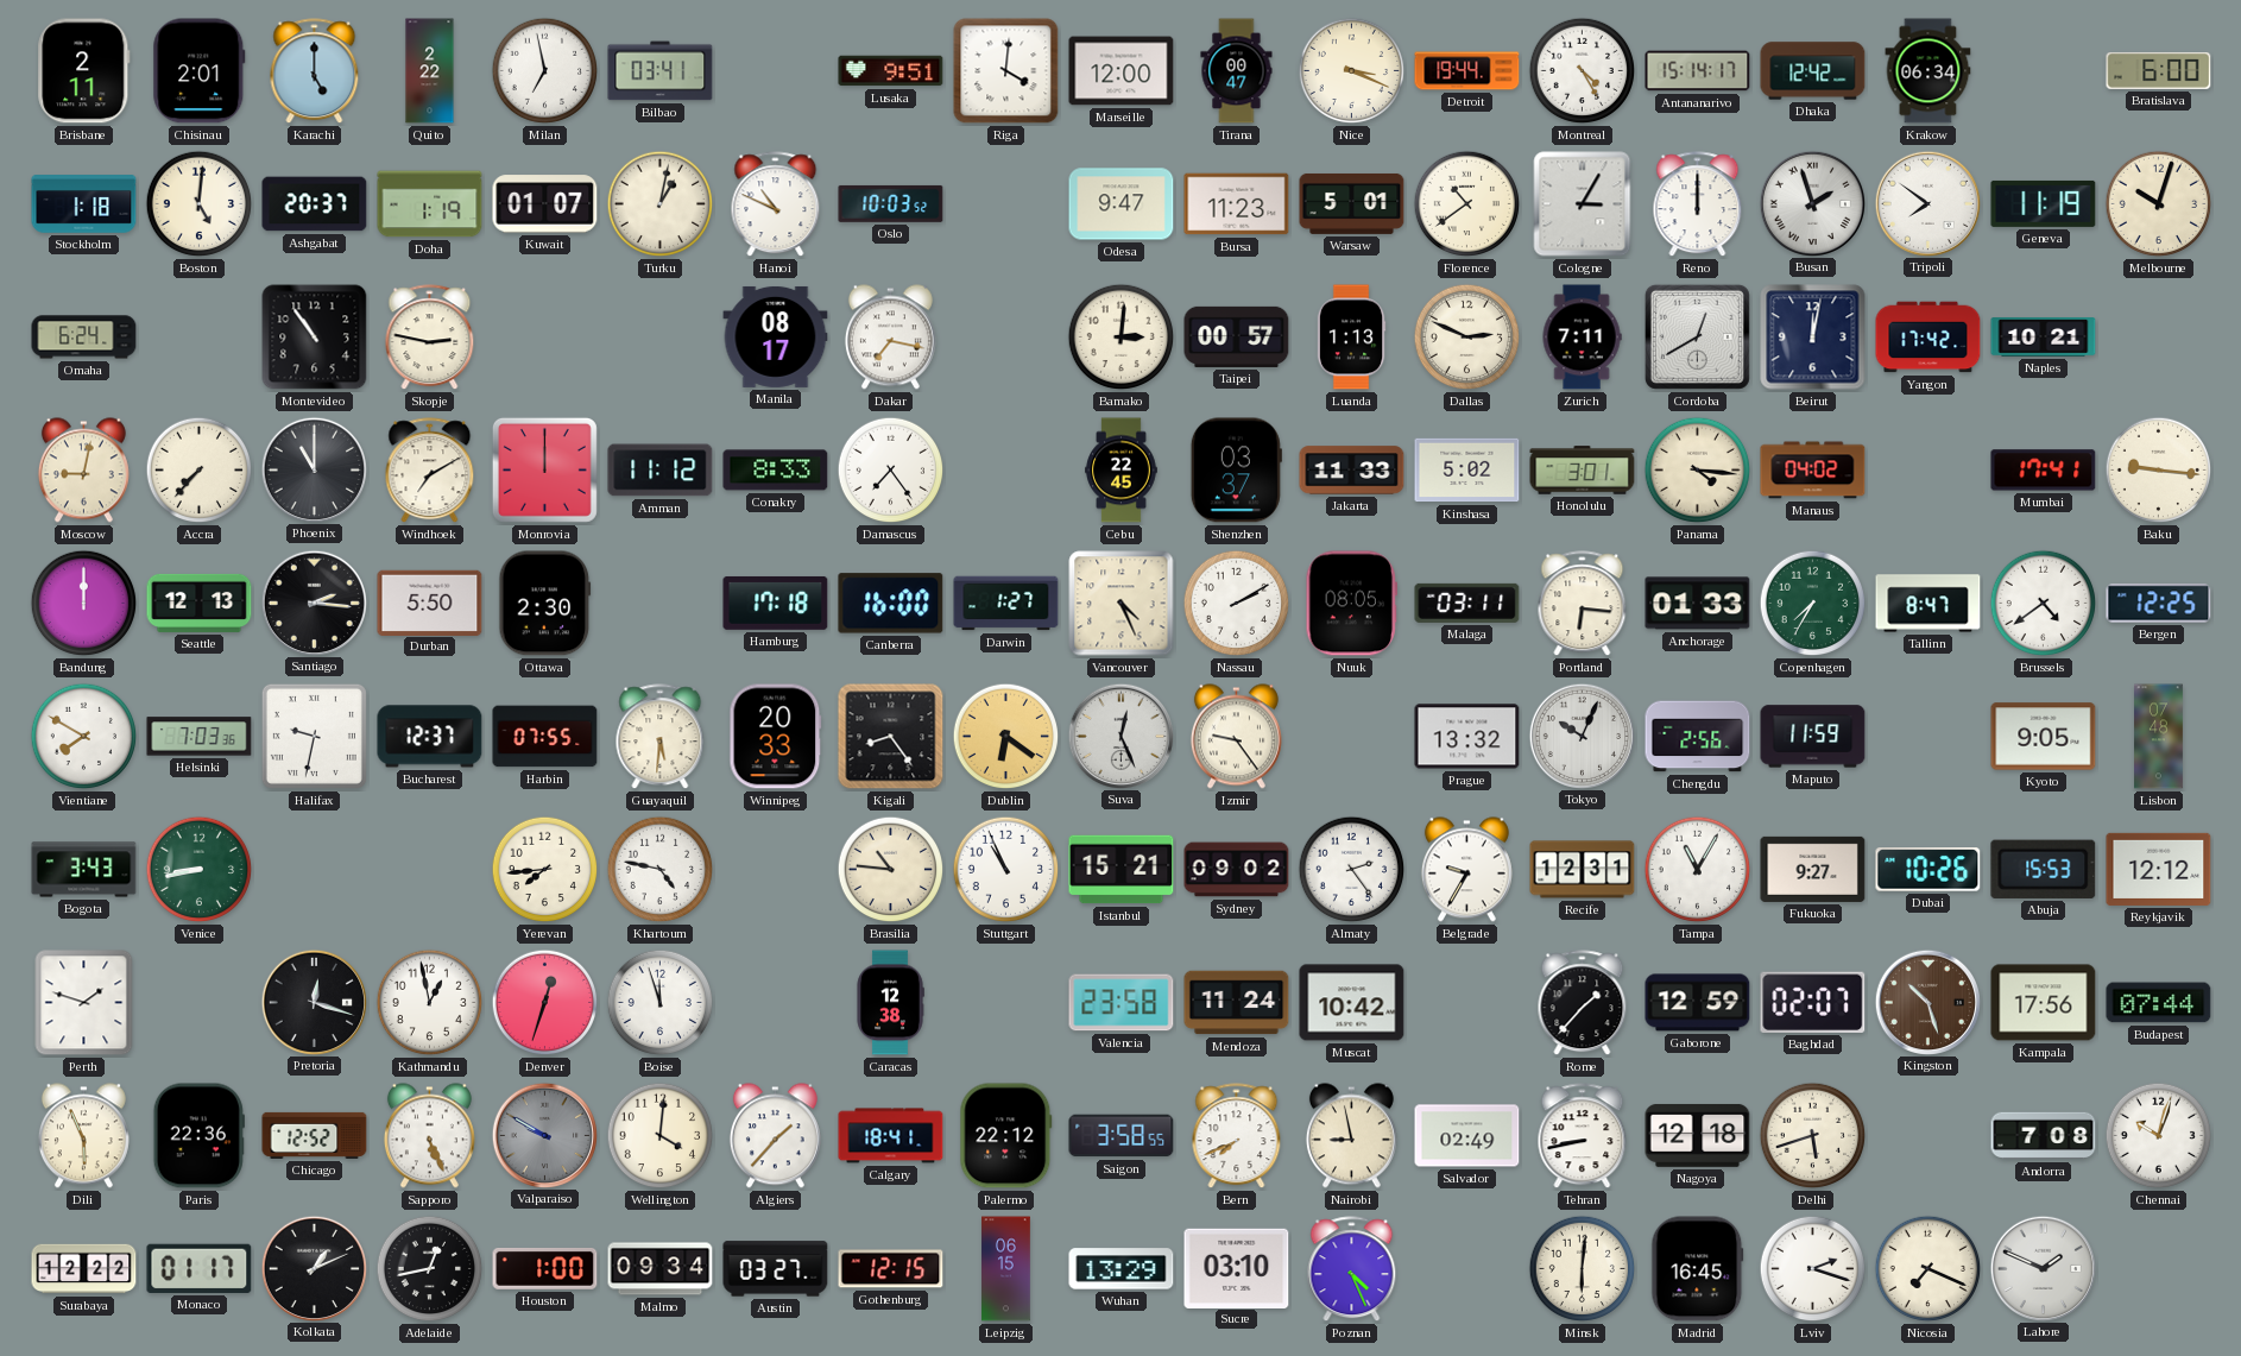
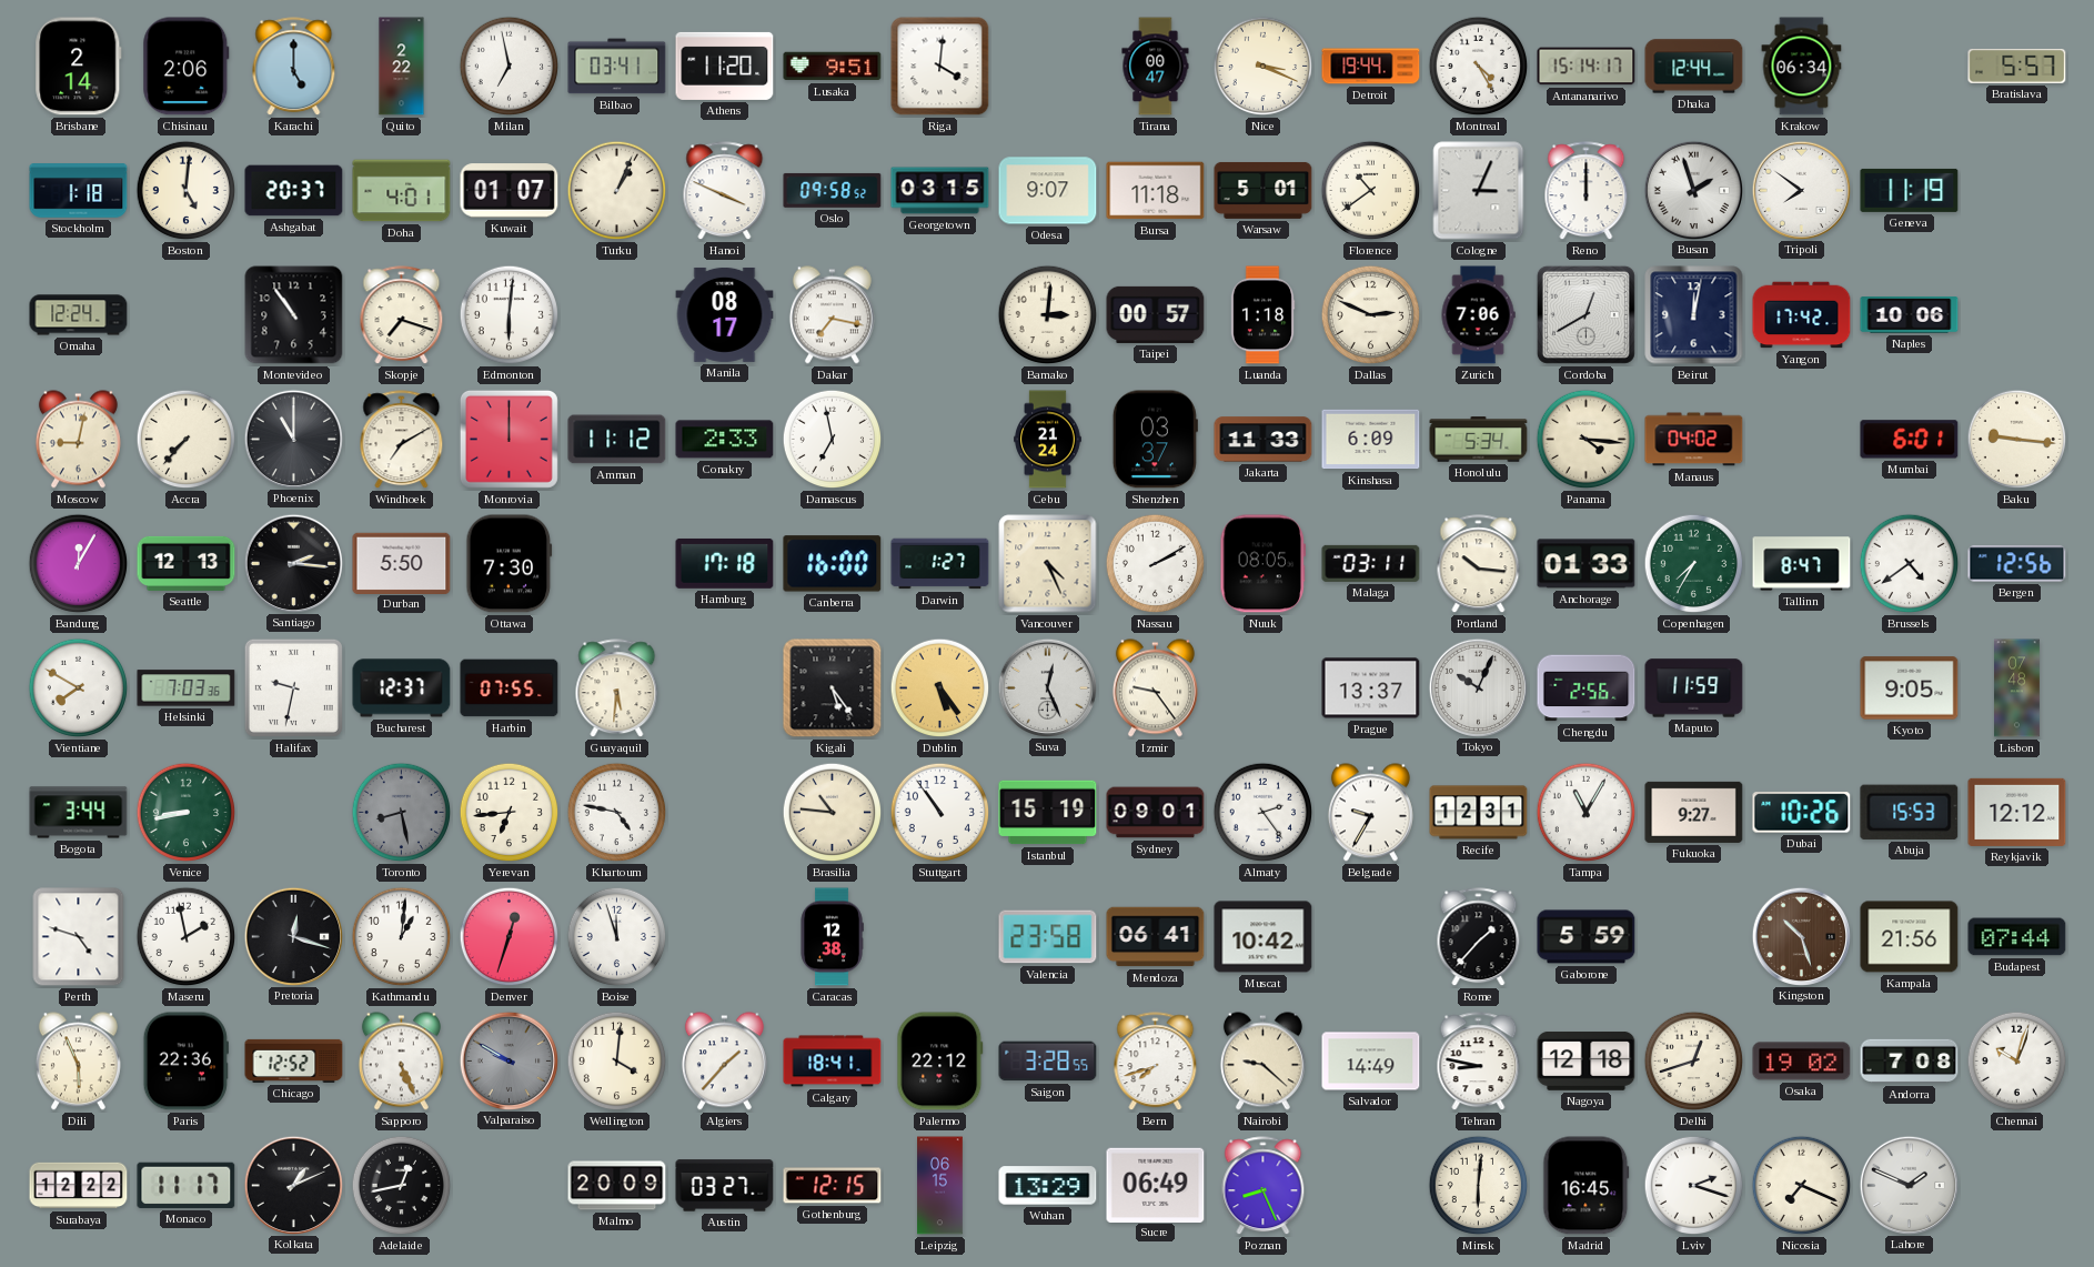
Brisbane: 2:11 -> 2:14
Chisinau: 2:01 -> 2:06
Athens: none -> 11:20
Marseille: 12:00 -> none
Dhaka: 12:42 -> 12:44
Bratislava: 6:00 -> 5:57
Doha: 1:19 -> 4:01
Turku: 1:02 -> 1:04
Hanoi: 10:49 -> 3:49
Oslo: 10:03 -> 09:58
Georgetown: none -> 03:15
Odesa: 9:47 -> 9:07
Bursa: 11:23 -> 11:18
Cologne: 3:05 -> 3:04
Melbourne: 10:03 -> none
Omaha: 6:24 -> 12:24
Skopje: 2:47 -> 7:18
Edmonton: none -> 6:01
Luanda: 1:13 -> 1:18
Zurich: 7:11 -> 7:06
Naples: 10:21 -> 10:06
Conakry: 8:33 -> 2:33
Damascus: 7:24 -> 6:58
Cebu: 22:45 -> 21:24
Kinshasa: 5:02 -> 6:09
Honolulu: 3:01 -> 5:34
Mumbai: 17:41 -> 6:01
Bandung: 12:00 -> 12:05
Ottawa: 2:30 -> 7:30
Portland: 6:16 -> 10:16
Bergen: 12:25 -> 12:56
Winnipeg: 20:33 -> none
Kigali: 8:24 -> 5:24
Dublin: 6:21 -> 5:24
Prague: 13:32 -> 13:37
Bogota: 3:43 -> 3:44
Toronto: none -> 8:28
Yerevan: 7:44 -> 6:44
Stuttgart: 10:56 -> 10:54
Istanbul: 15:21 -> 15:19
Sydney: 09:02 -> 09:01
Perth: 1:48 -> 4:48
Maseru: none -> 1:58
Kathmandu: 12:58 -> 1:01
Mendoza: 11:24 -> 06:41
Gaborone: 12:59 -> 5:59
Baghdad: 02:07 -> none
Kampala: 17:56 -> 21:56
Saigon: 3:58 -> 3:28
Bern: 7:41 -> 7:42
Nairobi: 8:58 -> 9:22
Salvador: 02:49 -> 14:49
Tehran: 8:43 -> 8:47
Delhi: 5:42 -> 12:42
Osaka: none -> 19:02
Monaco: 01:17 -> 11:17
Houston: 1:00 -> none
Malmo: 09:34 -> 20:09
Sucre: 03:10 -> 06:49
Poznan: 4:26 -> 8:26
